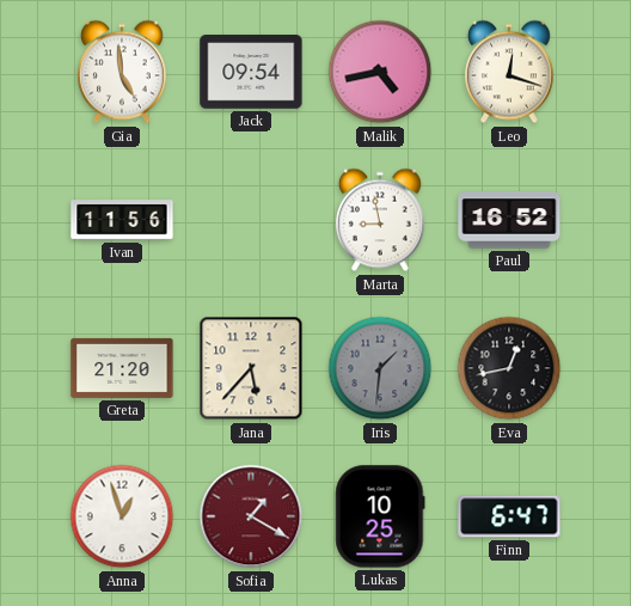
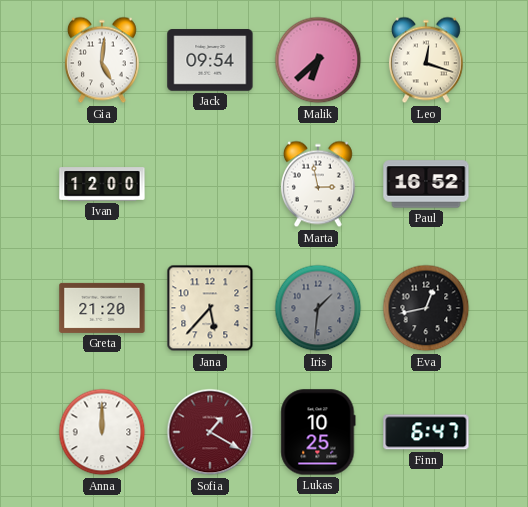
Gia: 4:59 -> 5:01
Malik: 4:43 -> 6:38
Ivan: 11:56 -> 12:00
Marta: 8:58 -> 2:58
Anna: 12:57 -> 12:00
